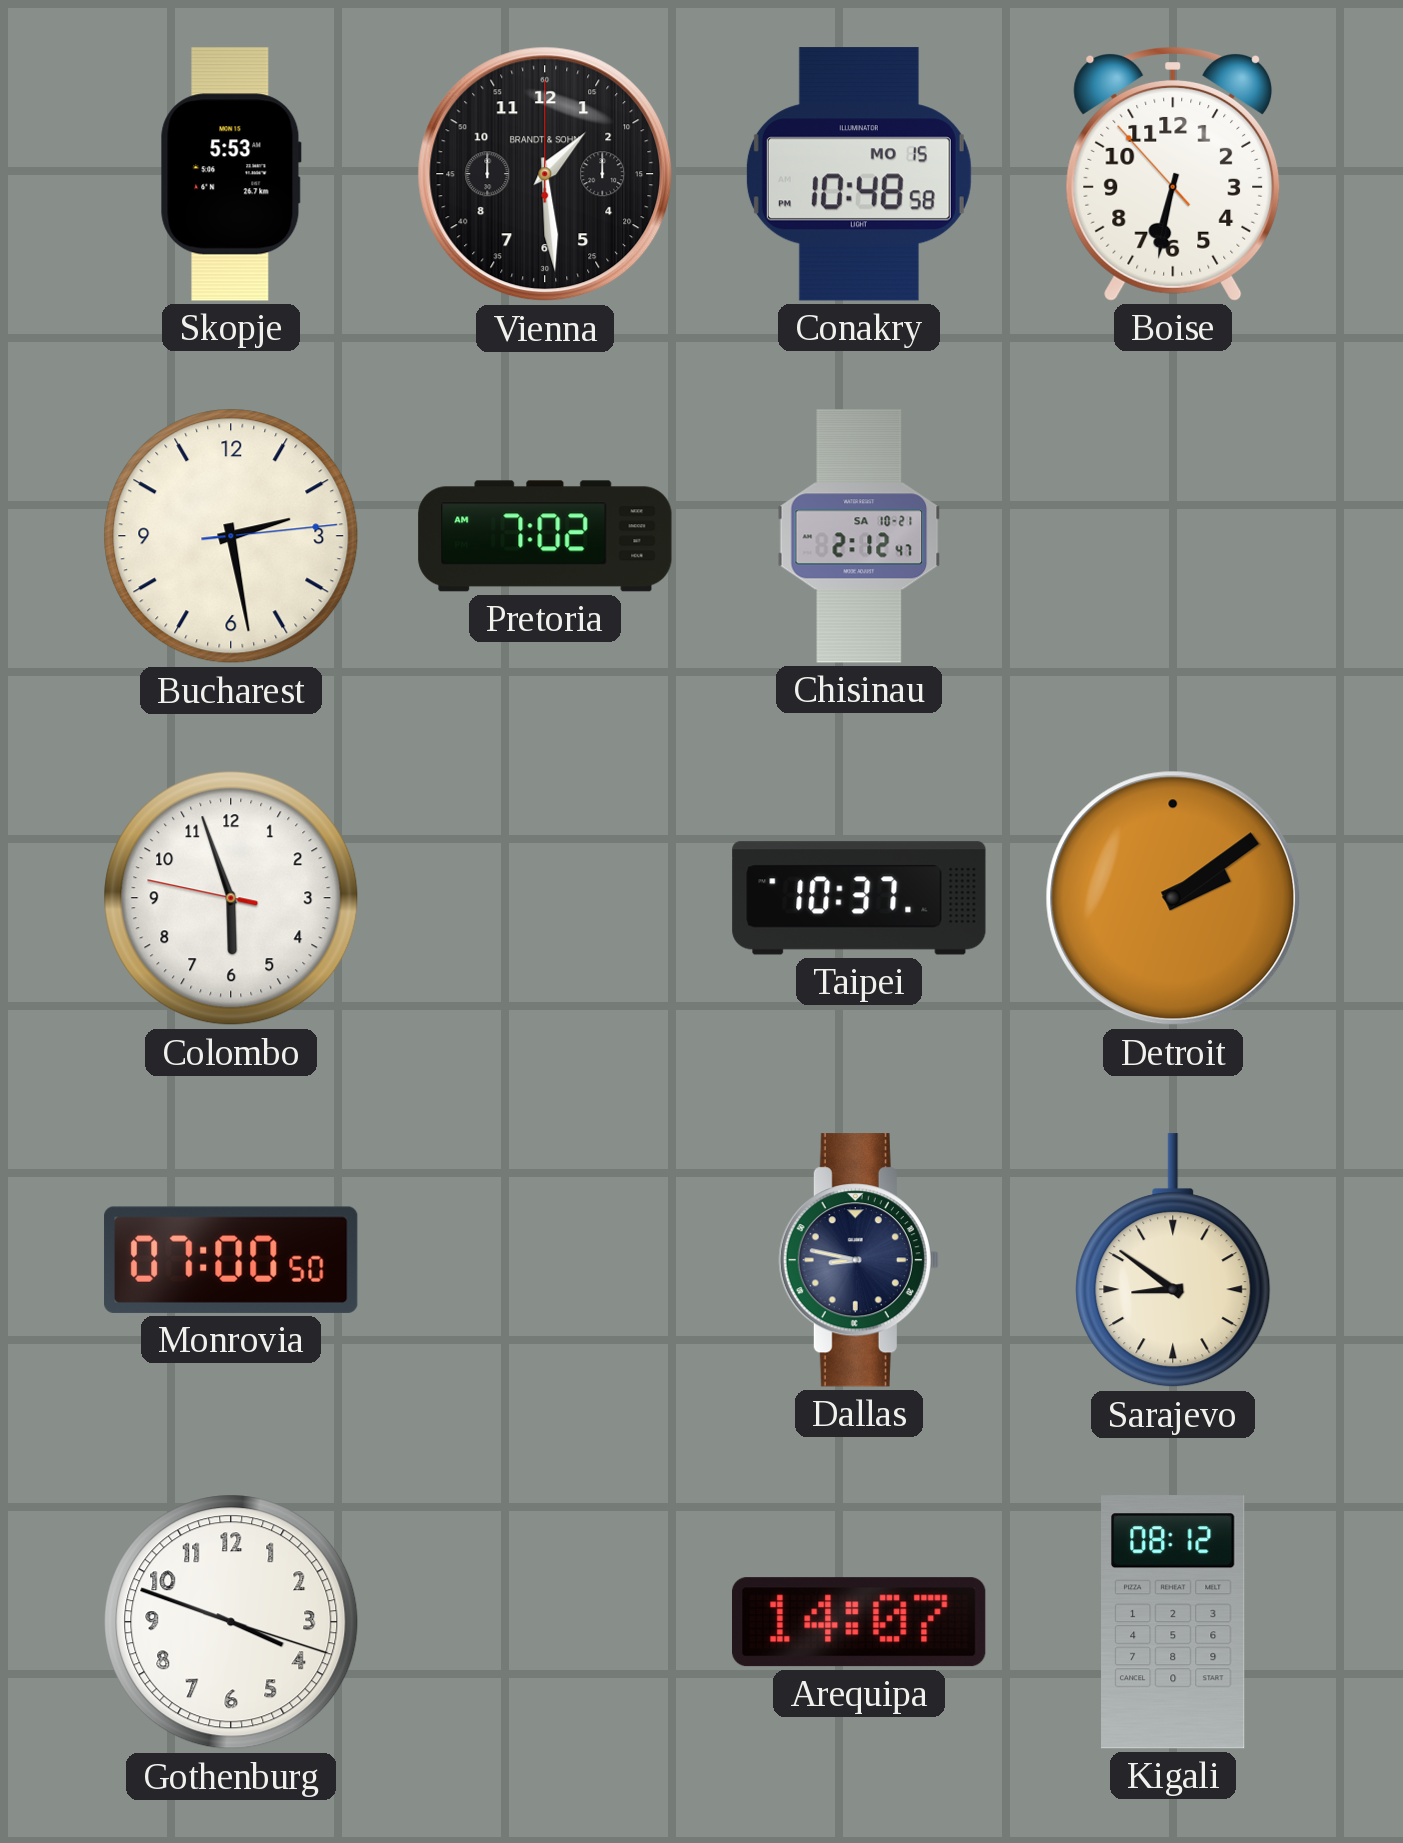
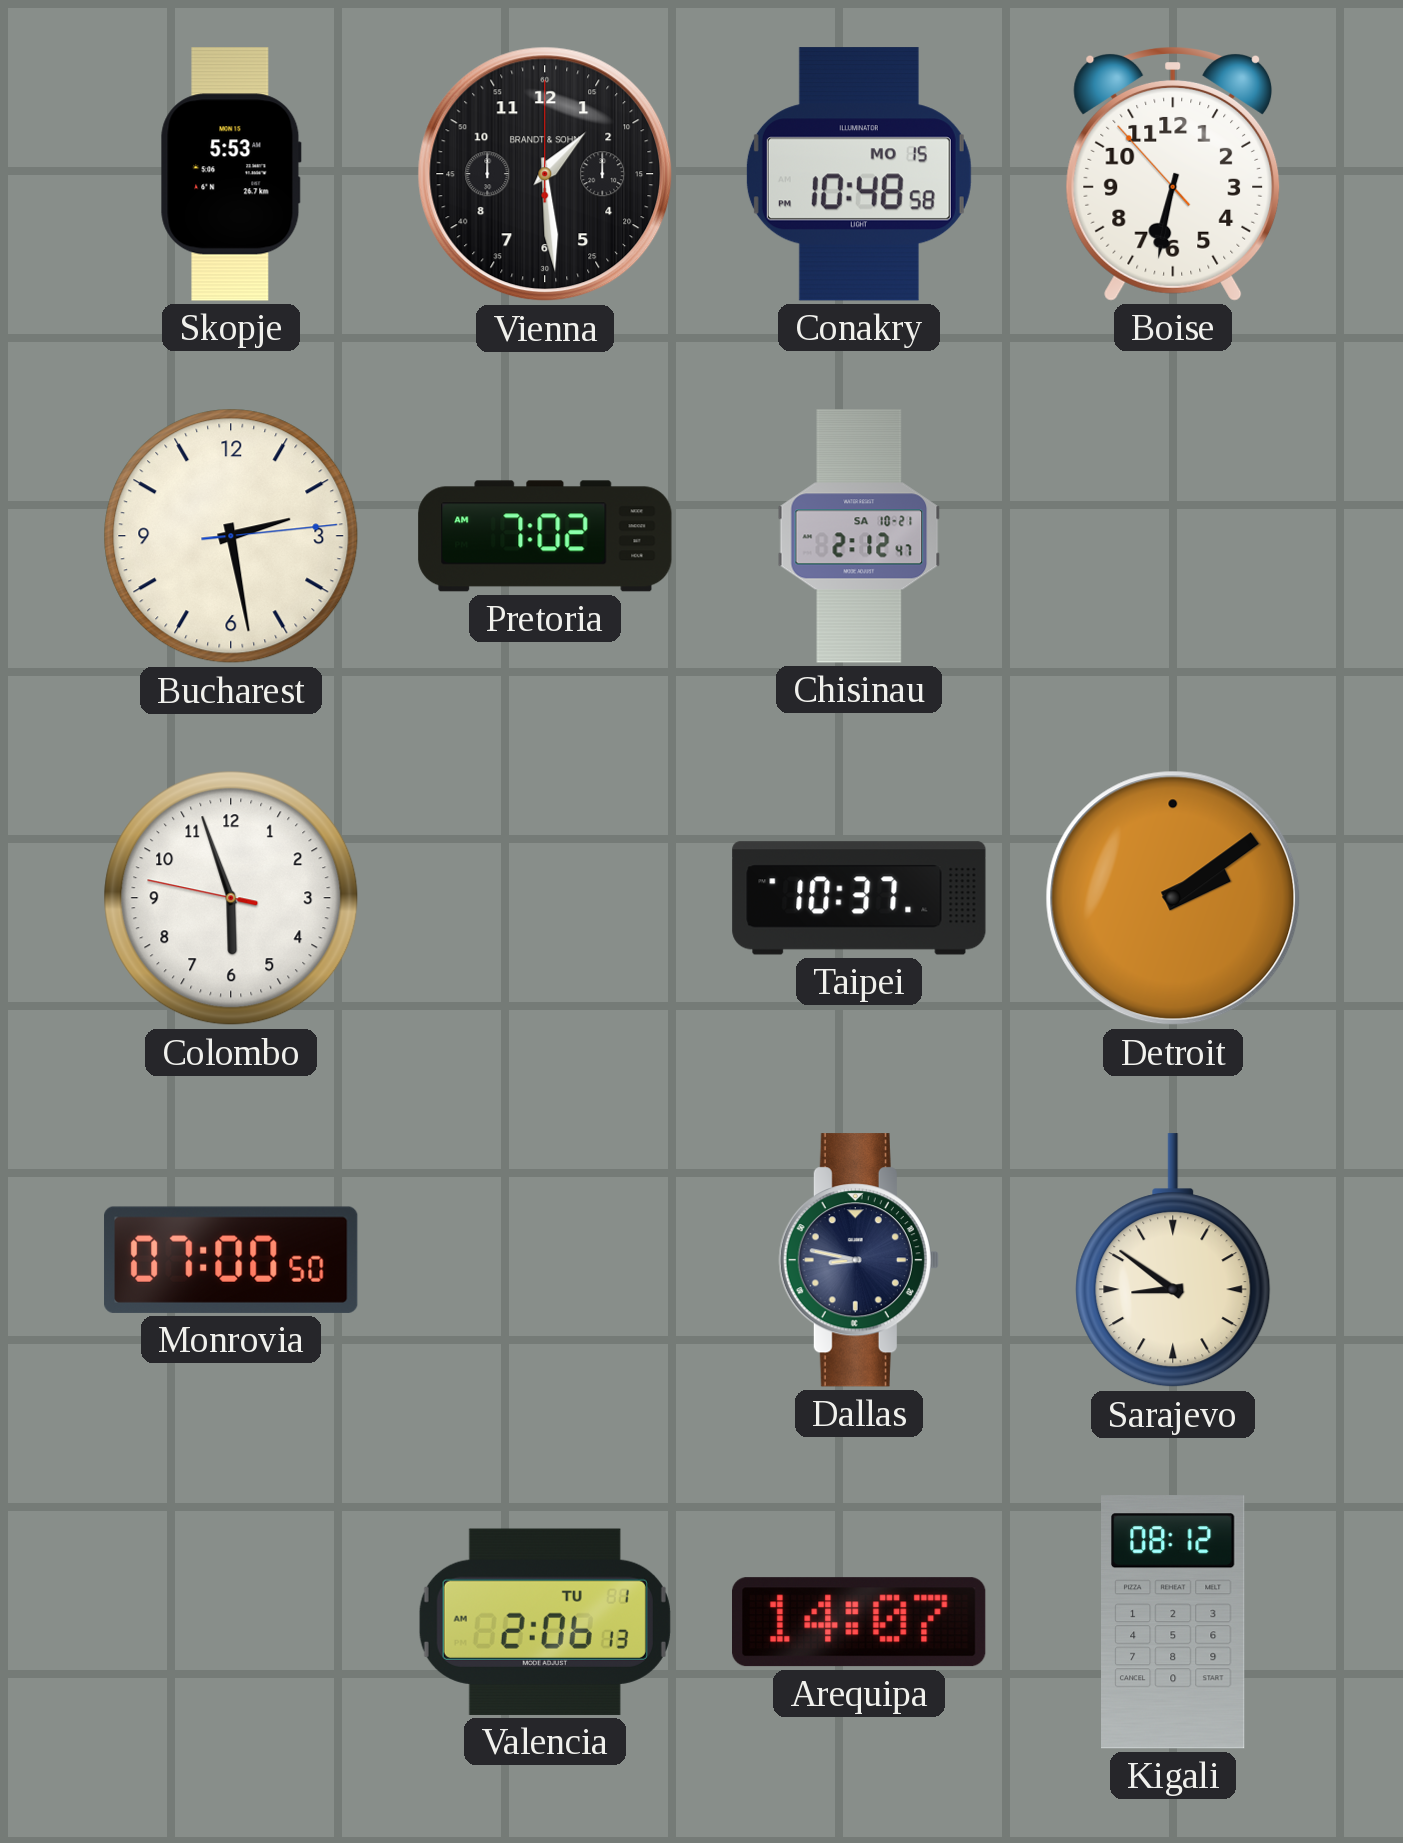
Gothenburg: 3:48 -> none
Valencia: none -> 2:06
